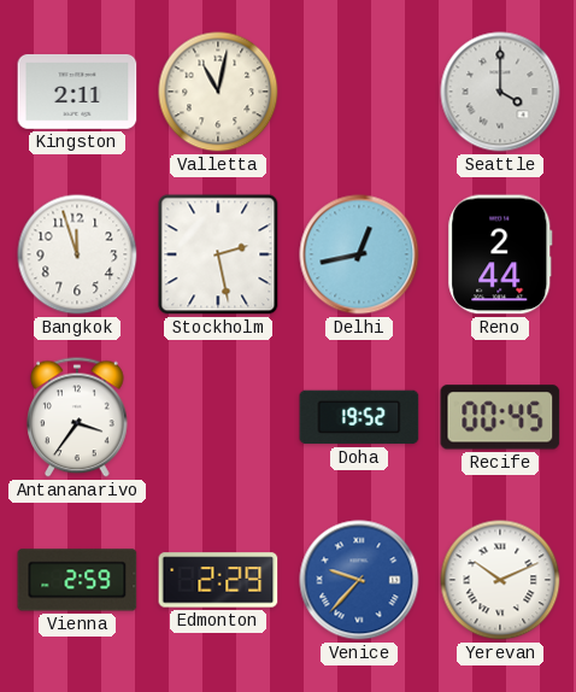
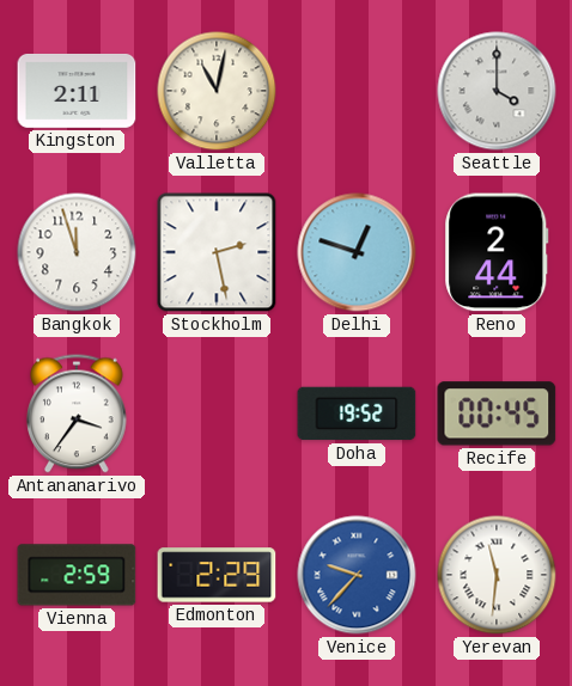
Delhi: 12:43 -> 12:48
Yerevan: 10:11 -> 11:31
